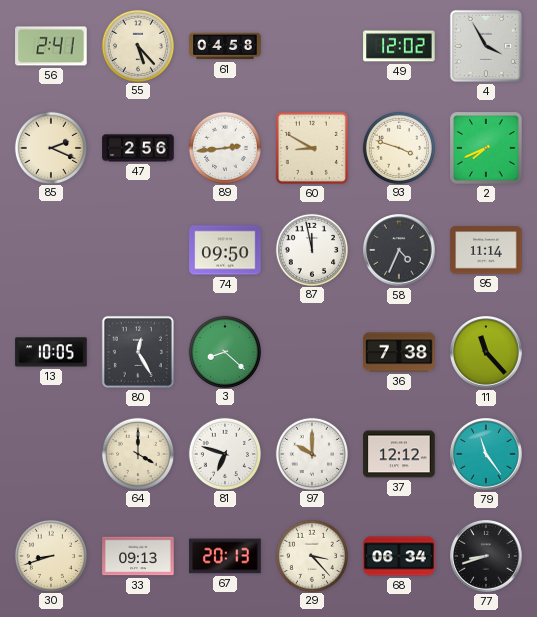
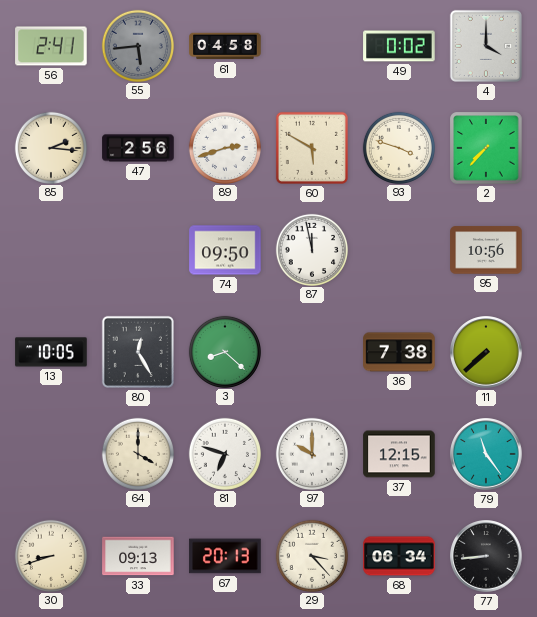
55: 5:23 -> 5:44
55 dial: cream -> grey
49: 12:02 -> 0:02
4: 3:55 -> 4:00
85: 2:19 -> 2:16
89: 2:44 -> 2:42
60: 8:50 -> 5:50
2: 7:41 -> 7:37
58: 4:34 -> none
95: 11:14 -> 10:56
11: 11:23 -> 7:38
37: 12:12 -> 12:15
77: 8:42 -> 8:44
